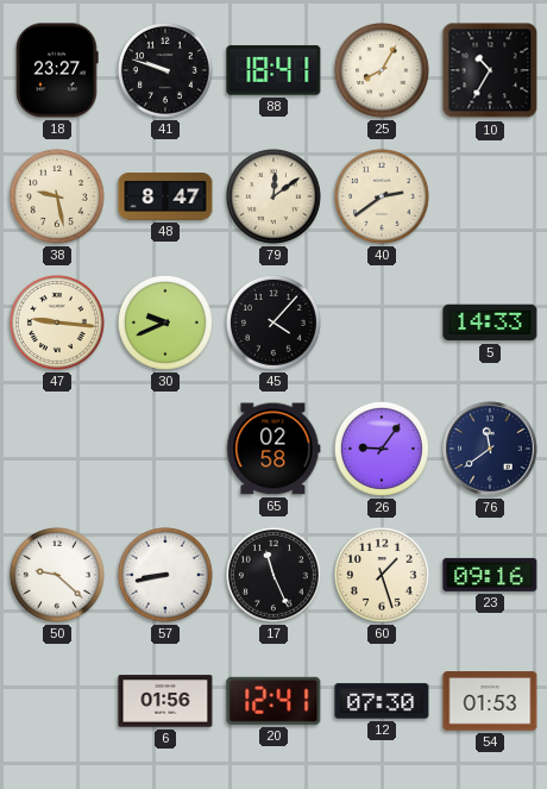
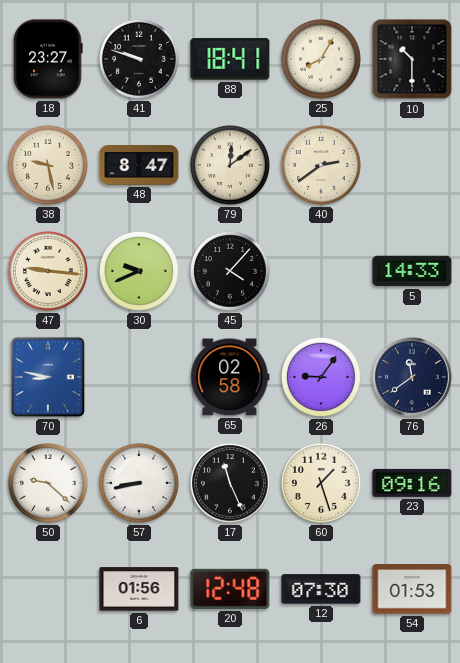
10: 10:35 -> 10:30
70: none -> 8:47
20: 12:41 -> 12:48
